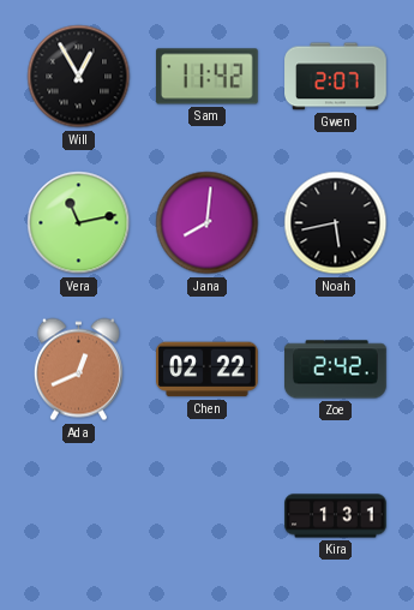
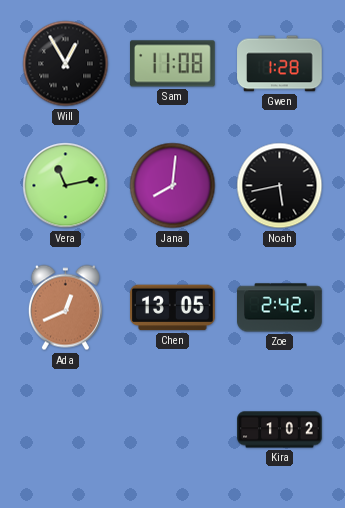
Sam: 11:42 -> 11:08
Gwen: 2:07 -> 1:28
Chen: 02:22 -> 13:05
Kira: 1:31 -> 1:02
